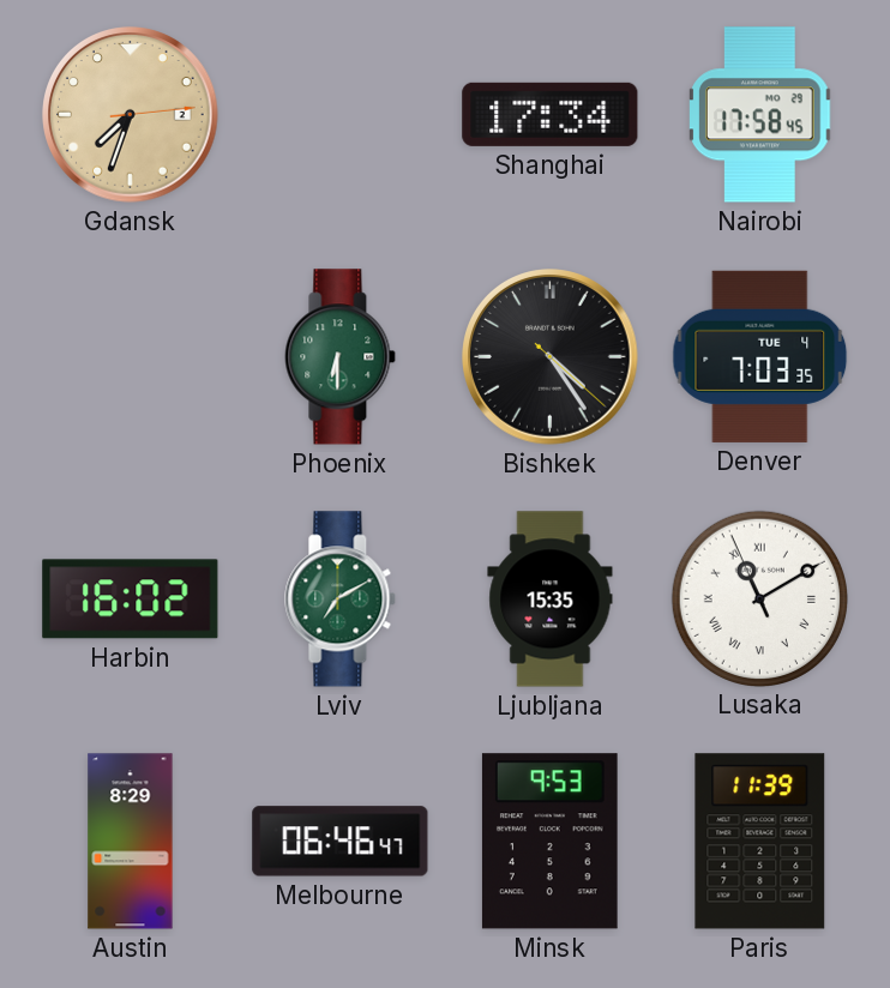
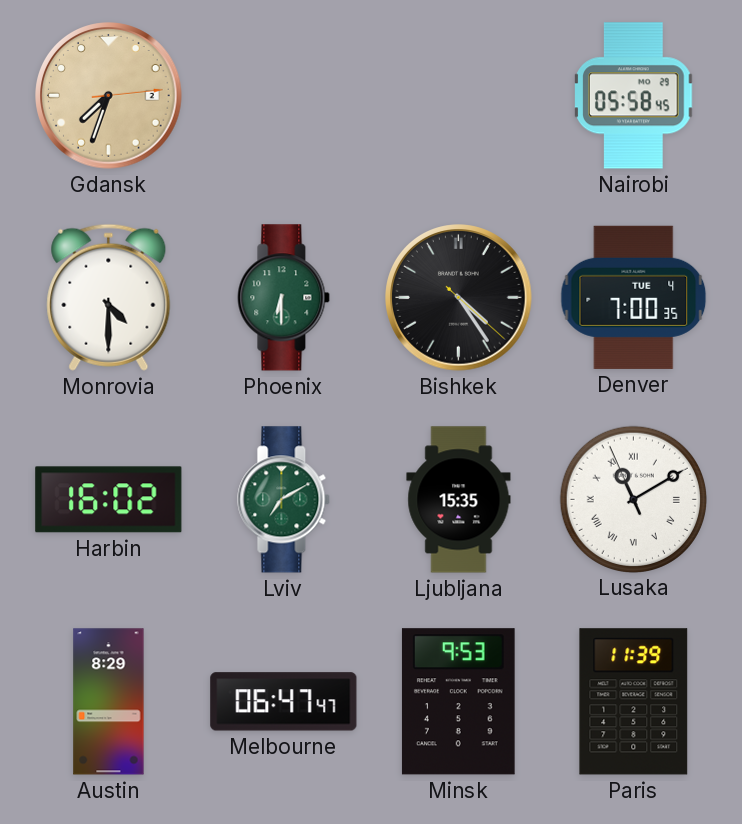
Shanghai: 17:34 -> none
Nairobi: 17:58 -> 05:58
Monrovia: none -> 4:30
Denver: 7:03 -> 7:00
Melbourne: 06:46 -> 06:47
